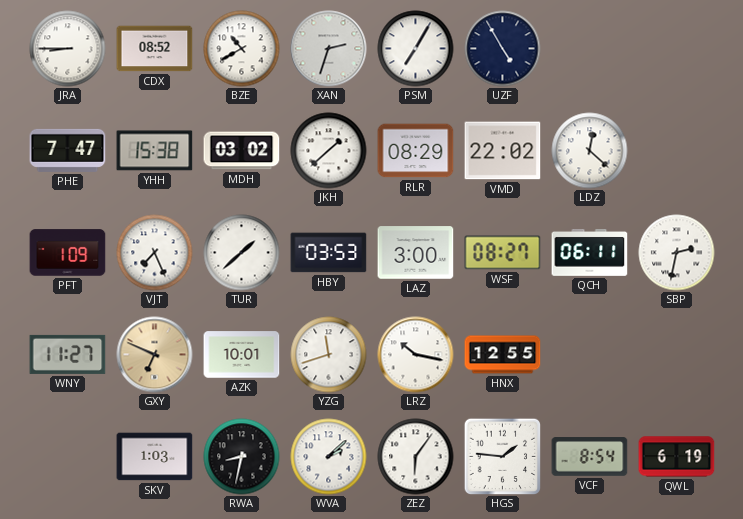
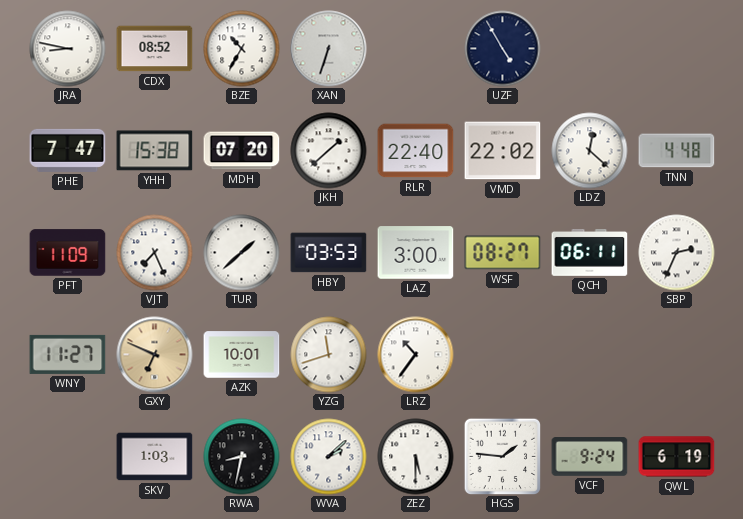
JRA: 8:45 -> 8:47
BZE: 10:40 -> 10:35
XAN: 2:33 -> 6:33
PSM: 7:05 -> none
MDH: 03:02 -> 07:20
RLR: 08:29 -> 22:40
TNN: none -> 4:48
PFT: 1:09 -> 11:09
SBP: 2:32 -> 2:34
LRZ: 10:17 -> 10:36
HNX: 12:55 -> none
ZEZ: 6:06 -> 5:30
VCF: 8:54 -> 9:24
